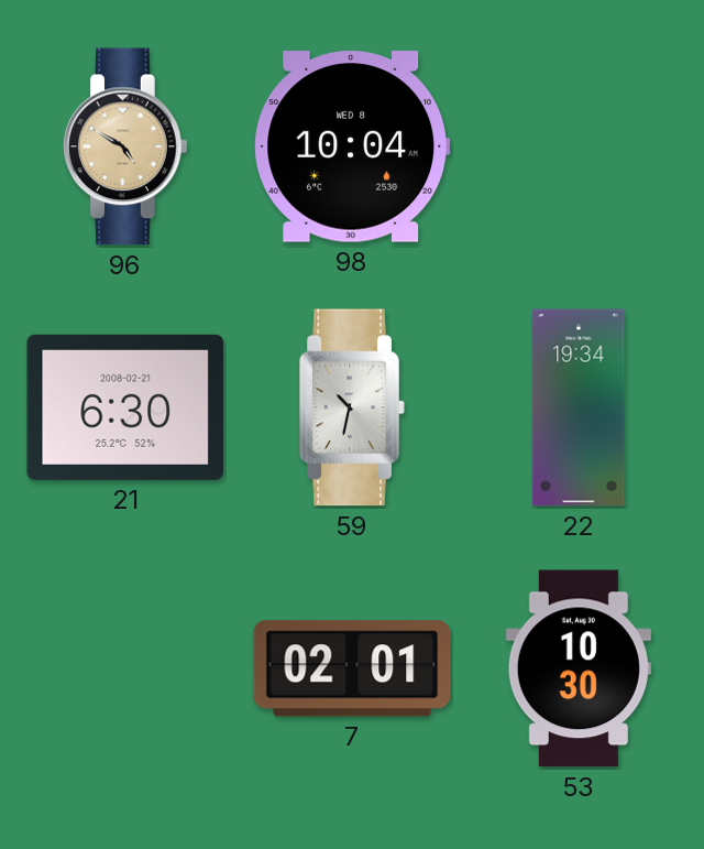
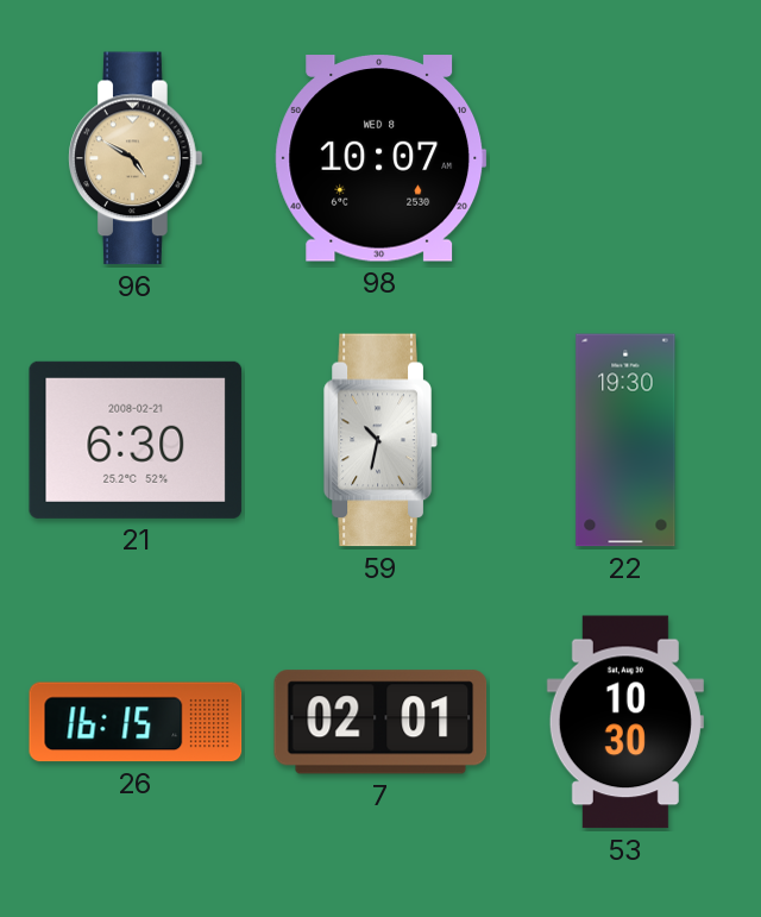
98: 10:04 -> 10:07
22: 19:34 -> 19:30
26: none -> 16:15
